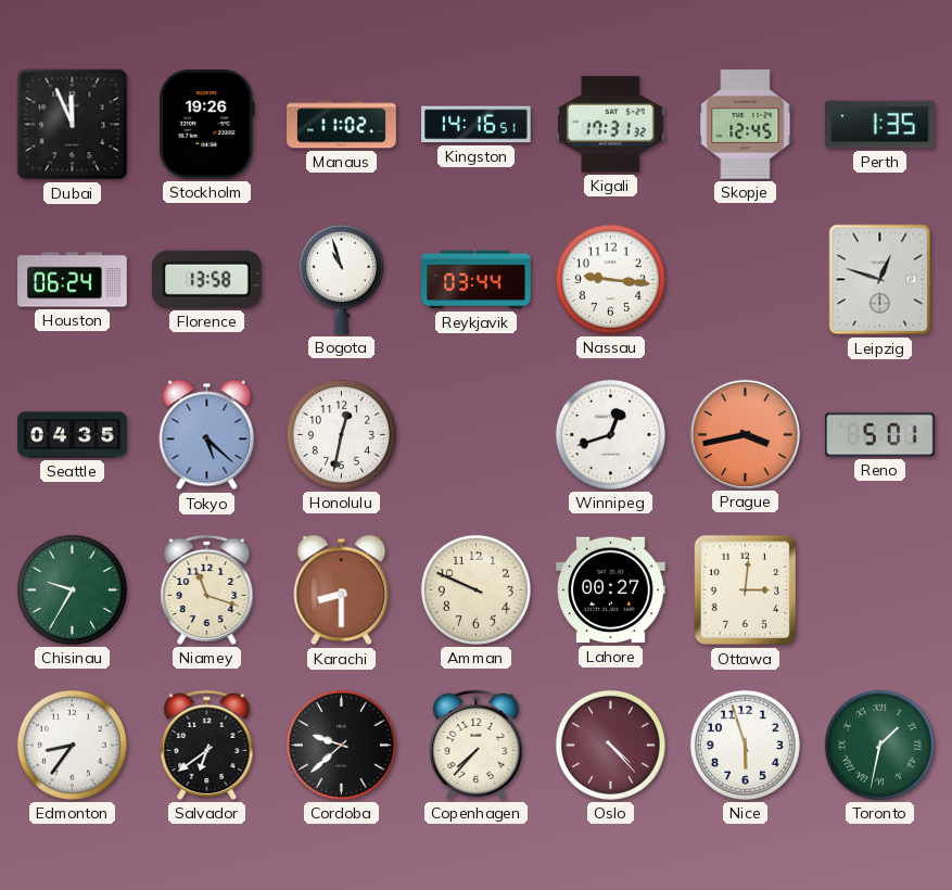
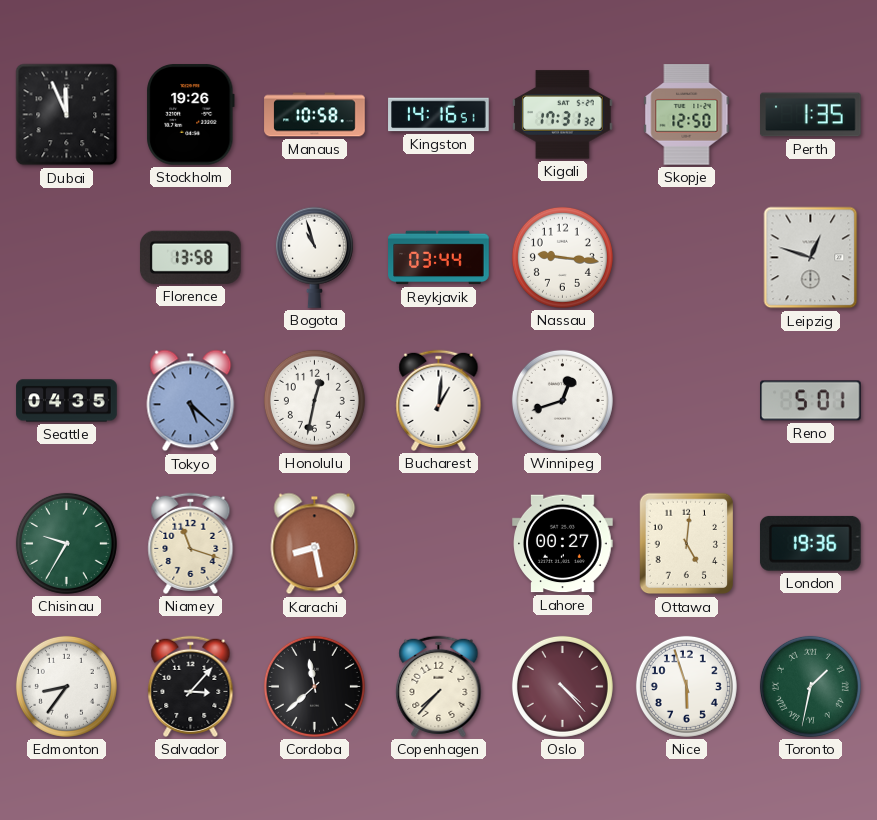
Manaus: 11:02 -> 10:58
Skopje: 12:45 -> 12:50
Houston: 06:24 -> none
Bucharest: none -> 1:01
Prague: 3:43 -> none
Karachi: 8:30 -> 8:28
Amman: 9:49 -> none
Ottawa: 3:01 -> 5:01
London: none -> 19:36
Salvador: 6:39 -> 3:07
Cordoba: 9:38 -> 11:38
